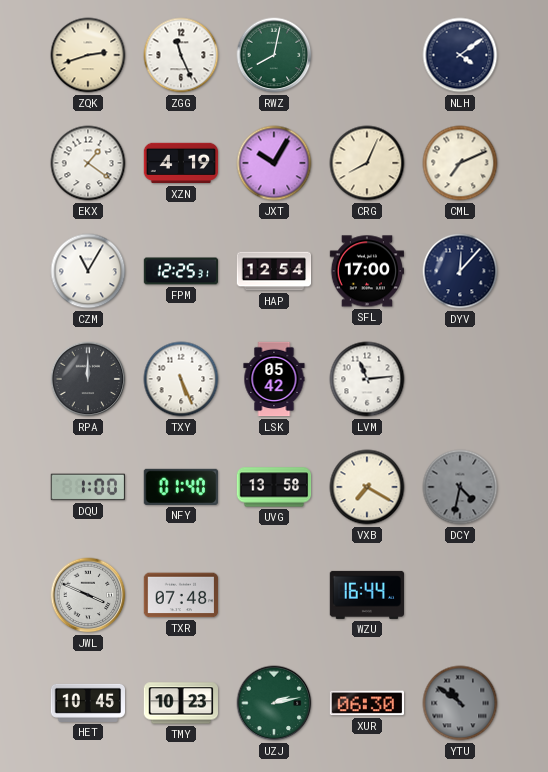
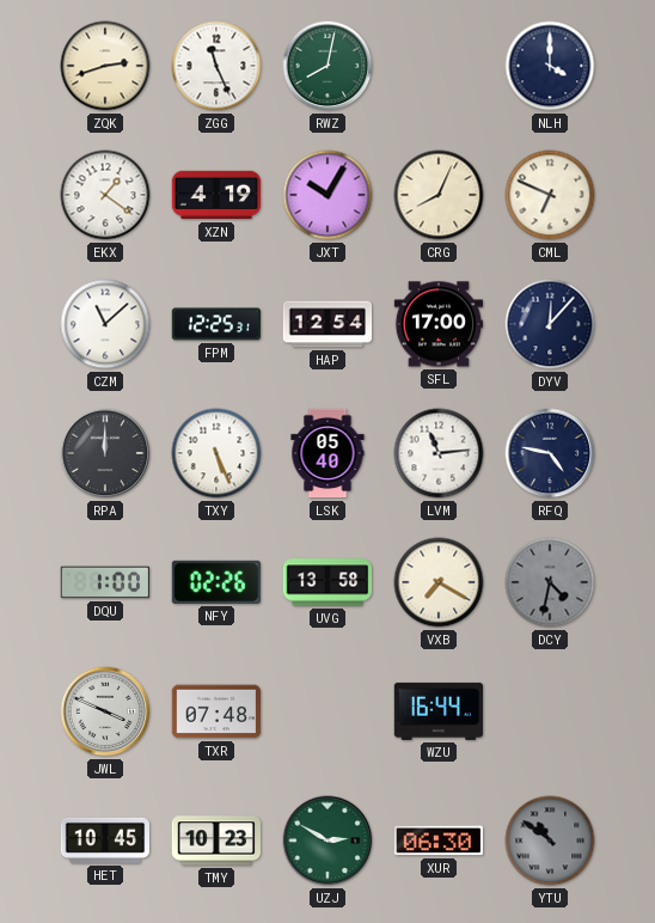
NLH: 4:09 -> 4:00
CML: 7:11 -> 6:49
CZM: 11:05 -> 11:08
LSK: 05:42 -> 05:40
RFQ: none -> 4:47
NFY: 01:40 -> 02:26
UZJ: 2:13 -> 2:50
